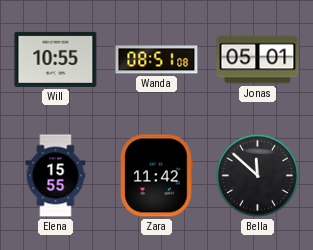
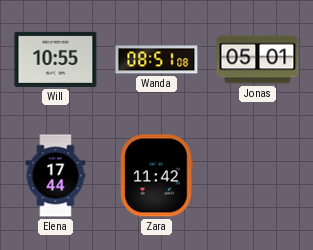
Elena: 15:55 -> 17:44
Bella: 11:52 -> none
